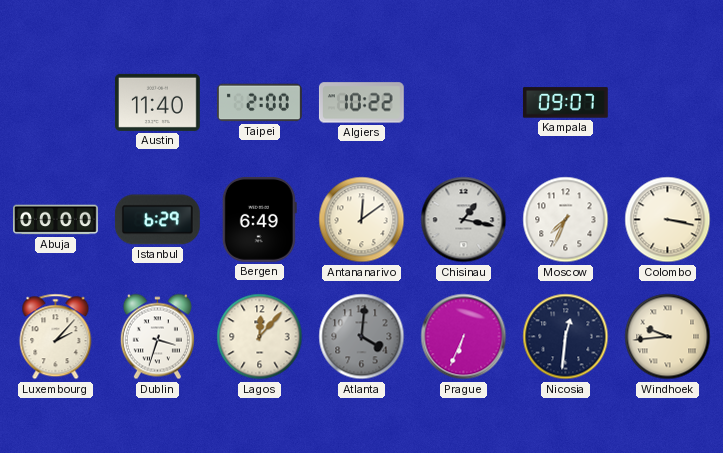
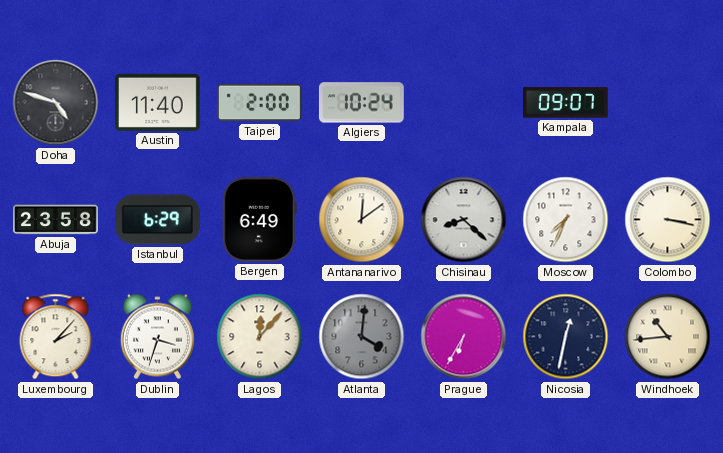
Doha: none -> 4:48
Algiers: 10:22 -> 10:24
Abuja: 00:00 -> 23:58
Chisinau: 1:17 -> 8:22
Prague: 6:34 -> 6:35
Nicosia: 12:31 -> 12:32
Windhoek: 9:44 -> 10:44
